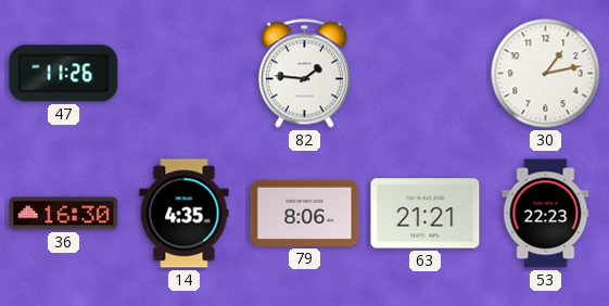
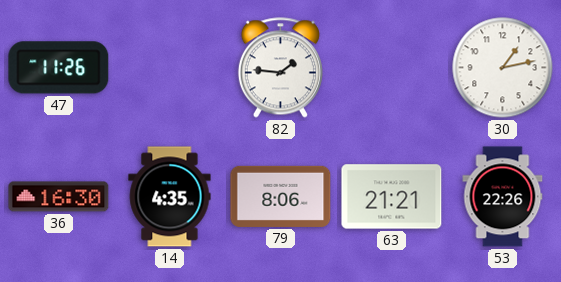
53: 22:23 -> 22:26
